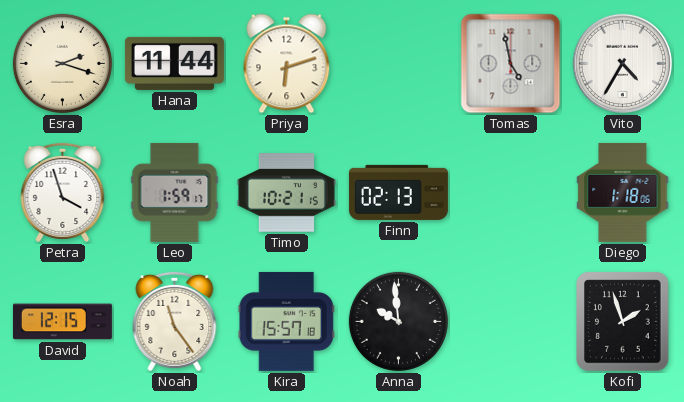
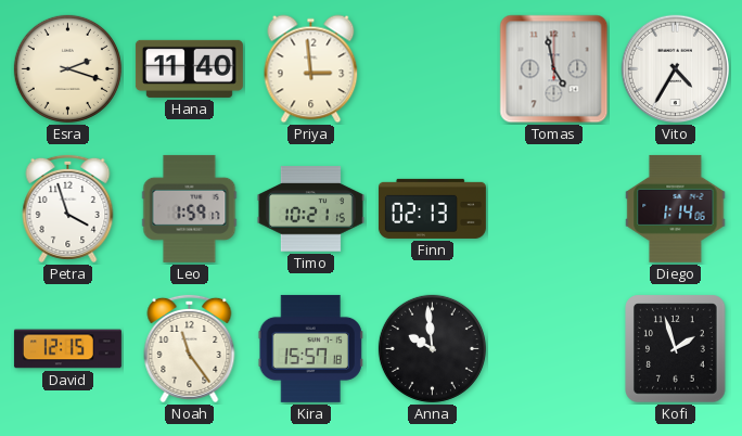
Hana: 11:44 -> 11:40
Priya: 6:12 -> 2:59
Diego: 1:18 -> 1:14
